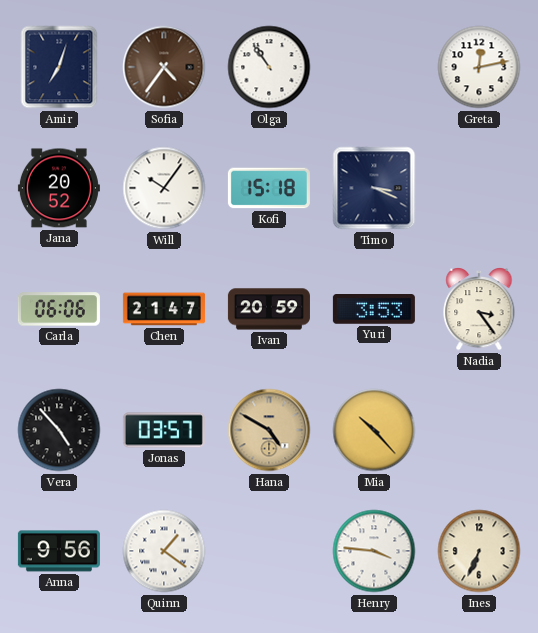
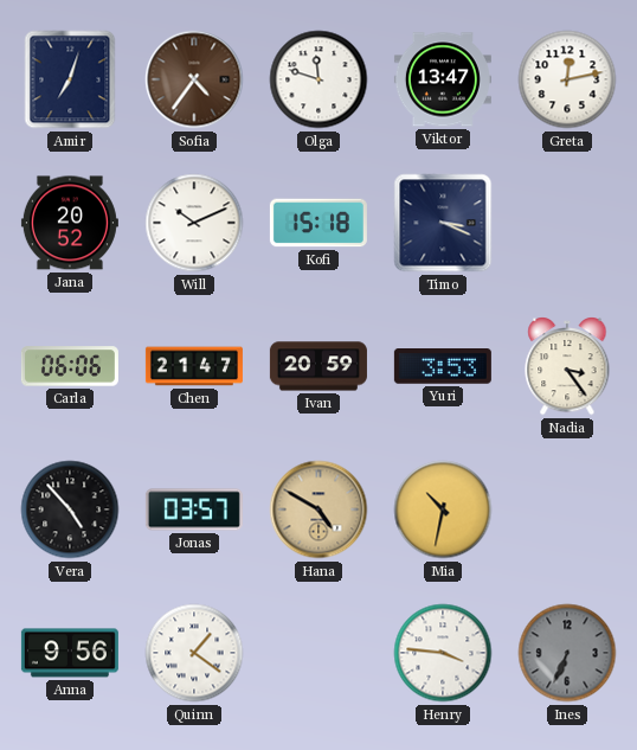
Olga: 10:54 -> 11:48
Viktor: none -> 13:47
Will: 10:06 -> 10:11
Mia: 10:23 -> 10:32
Ines dial: cream -> grey
